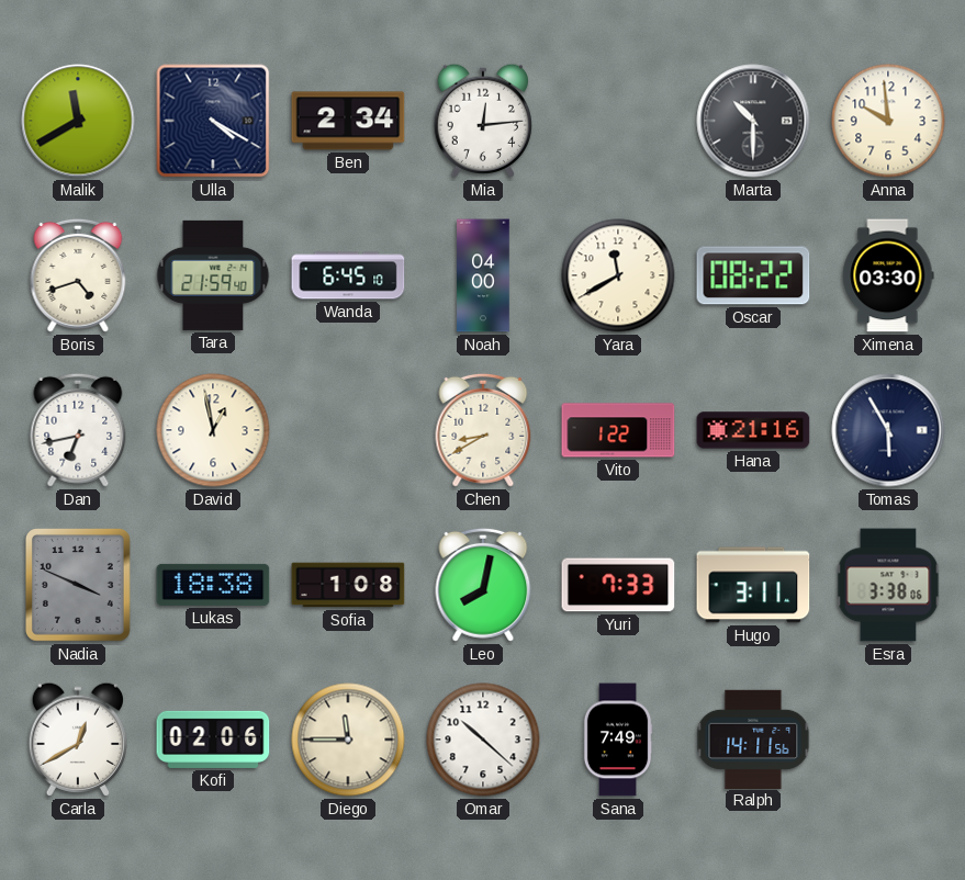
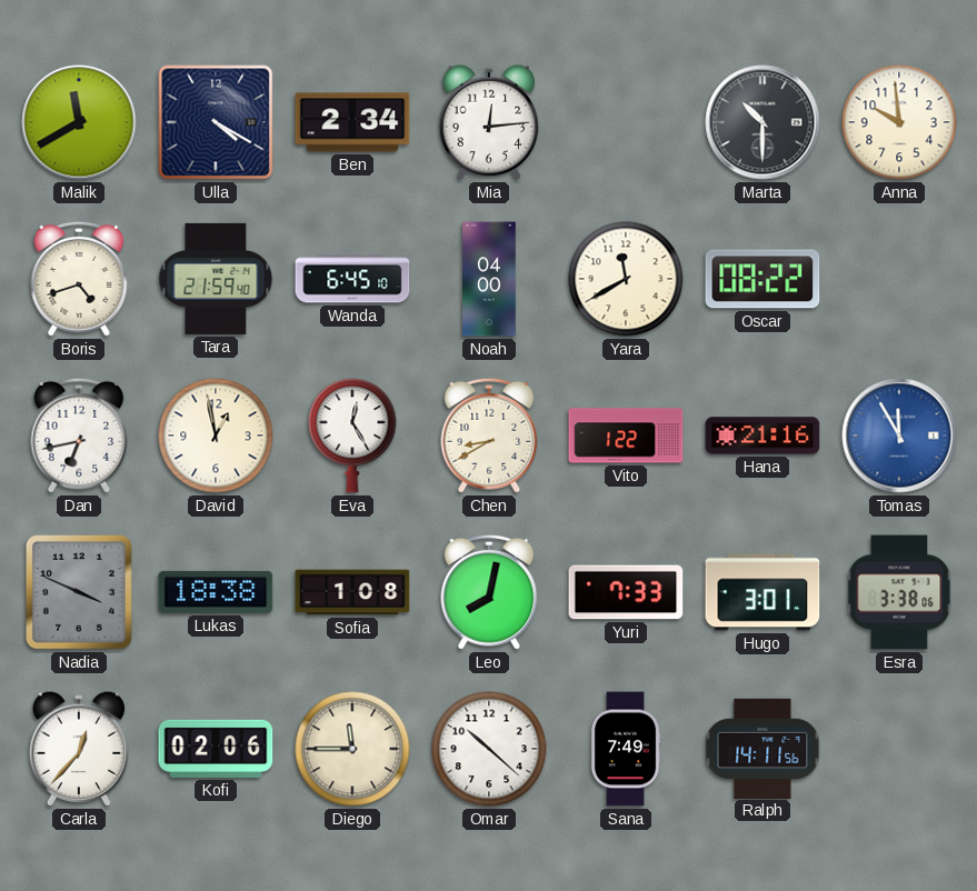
Ximena: 03:30 -> none
Eva: none -> 12:25
Tomas: 5:55 -> 11:55
Tomas dial: navy -> blue
Hugo: 3:11 -> 3:01
Carla: 12:40 -> 12:37
